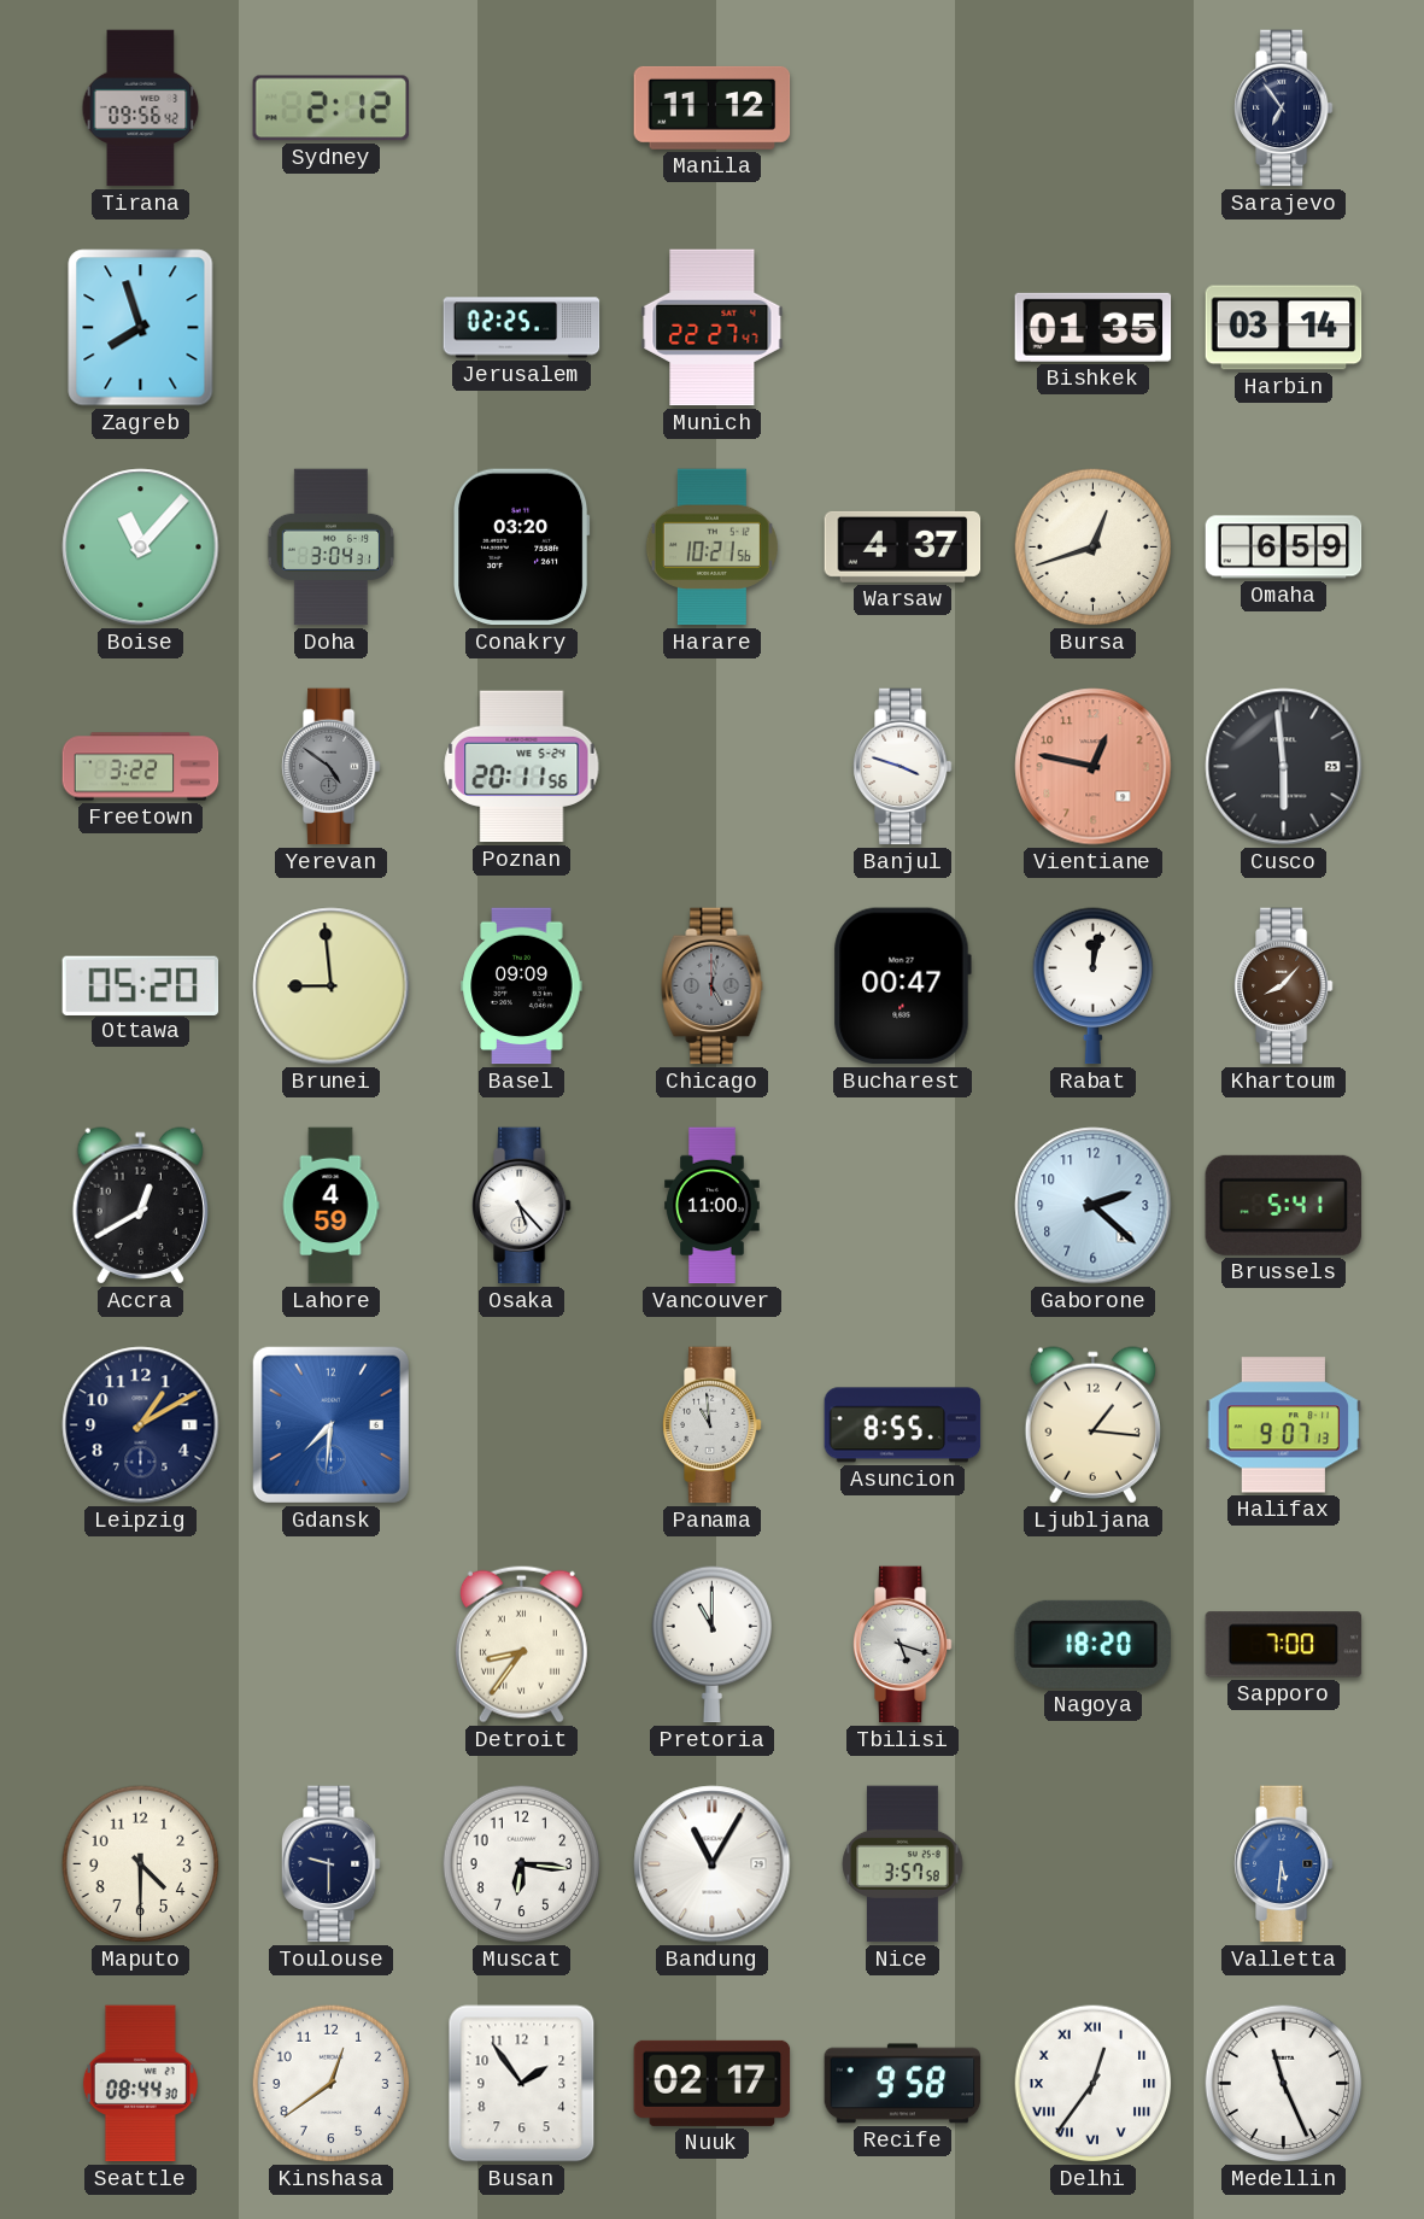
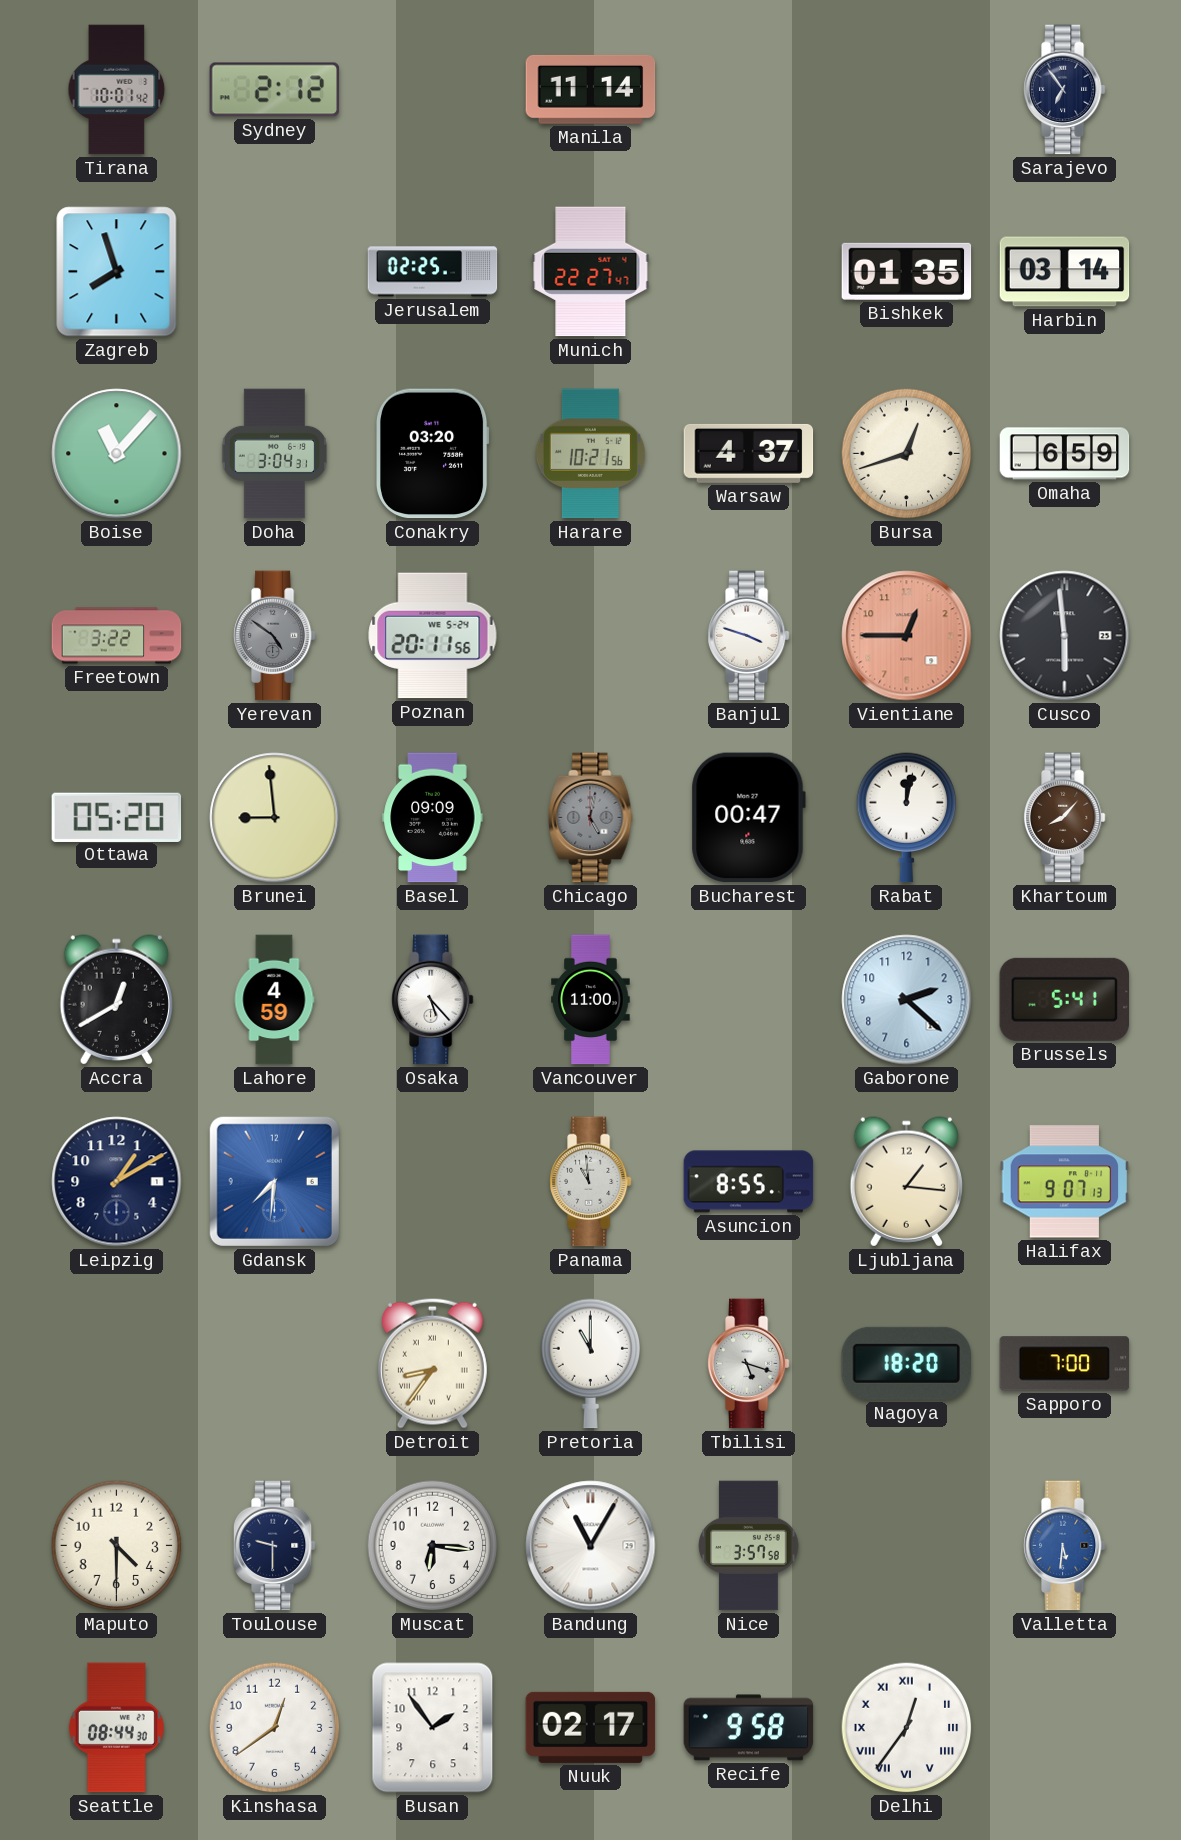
Tirana: 09:56 -> 10:01
Manila: 11:12 -> 11:14
Vientiane: 12:47 -> 12:45
Medellin: 11:26 -> none
